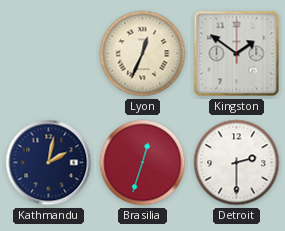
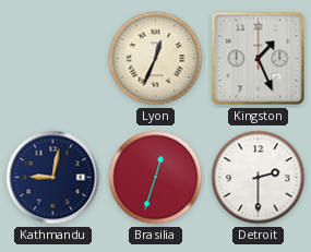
Kingston: 1:51 -> 1:26
Kathmandu: 2:02 -> 9:02
